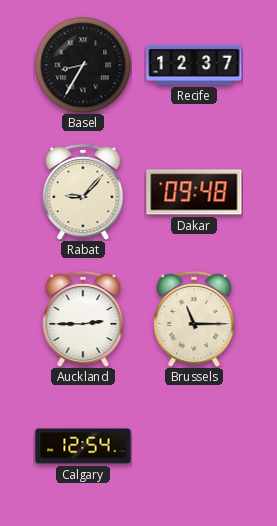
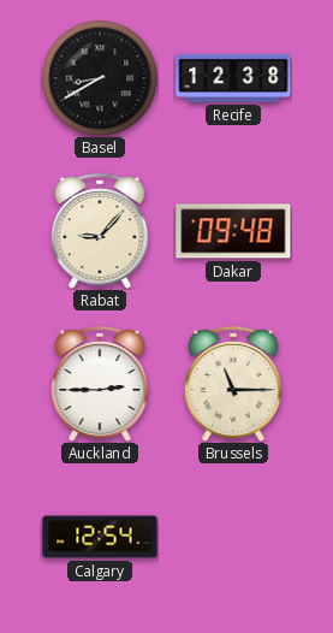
Basel: 8:35 -> 8:40
Recife: 12:37 -> 12:38
